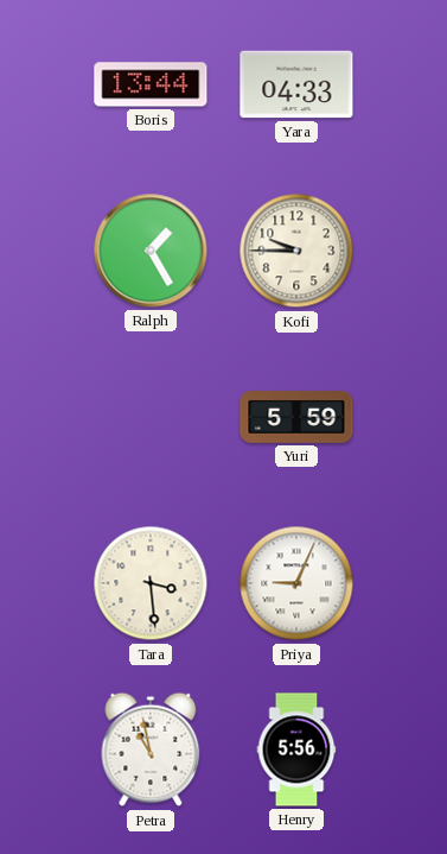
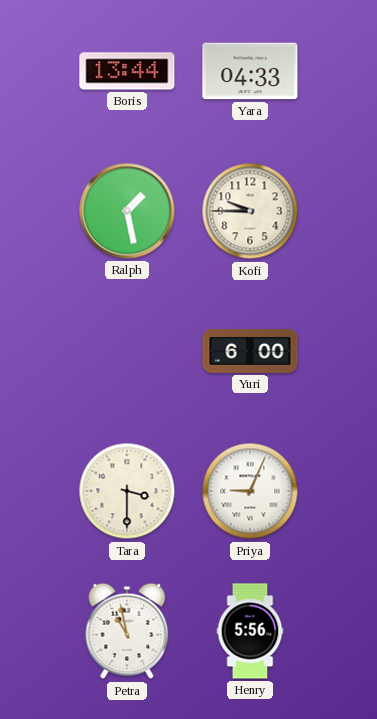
Ralph: 1:25 -> 1:28
Yuri: 5:59 -> 6:00
Tara: 3:29 -> 3:30
